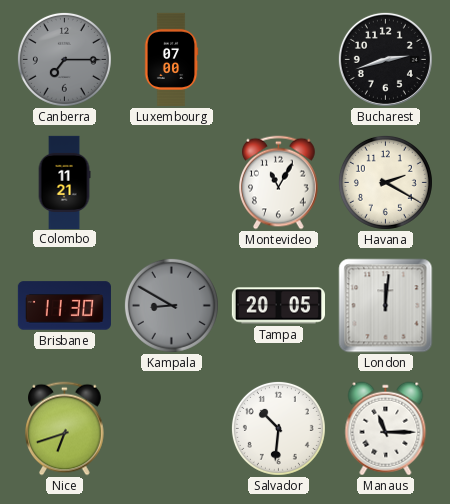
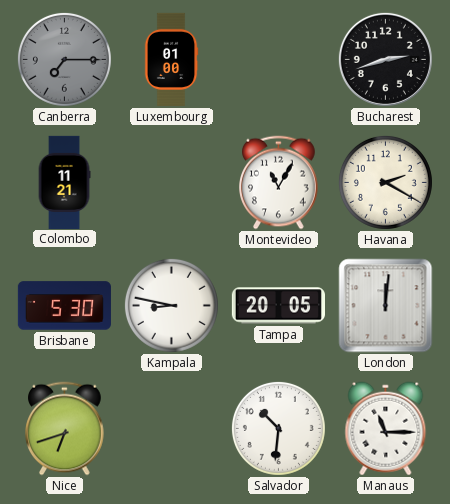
Luxembourg: 07:00 -> 01:00
Brisbane: 11:30 -> 5:30
Kampala: 8:50 -> 8:47
Kampala dial: grey -> white
